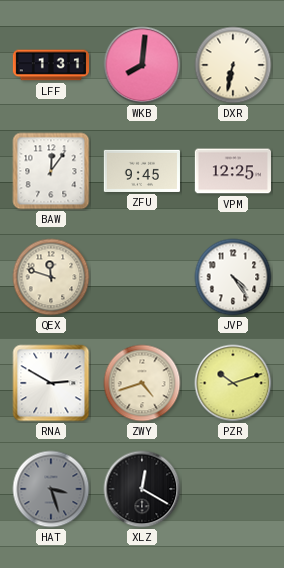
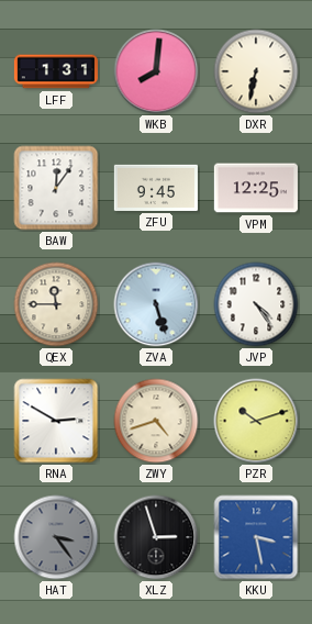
QEX: 11:48 -> 11:45
ZVA: none -> 5:27
HAT: 3:27 -> 3:24
XLZ: 12:20 -> 2:57
KKU: none -> 3:28
